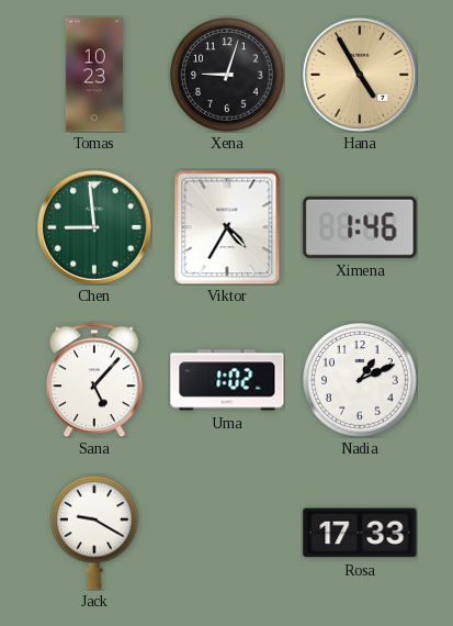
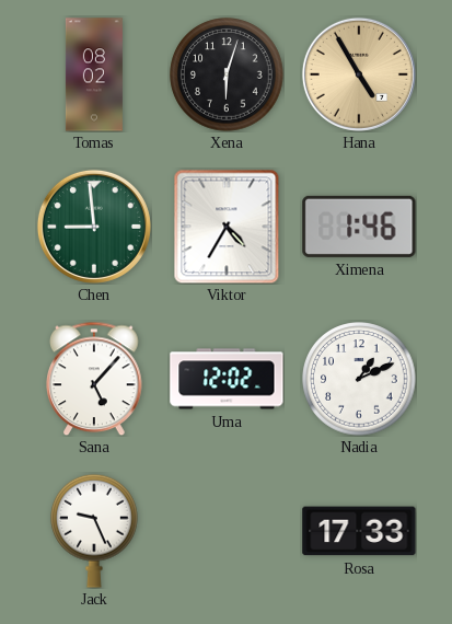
Tomas: 10:23 -> 08:02
Xena: 9:03 -> 6:03
Uma: 1:02 -> 12:02
Jack: 9:20 -> 9:26
